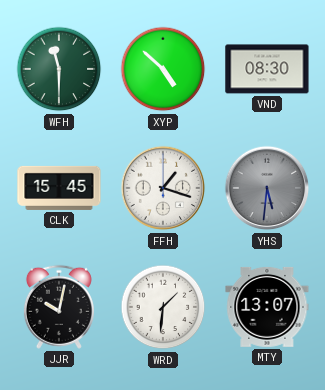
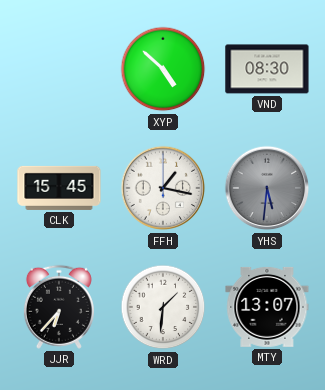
WFH: 11:30 -> none
FFH: 1:18 -> 1:17
JJR: 10:02 -> 6:37
